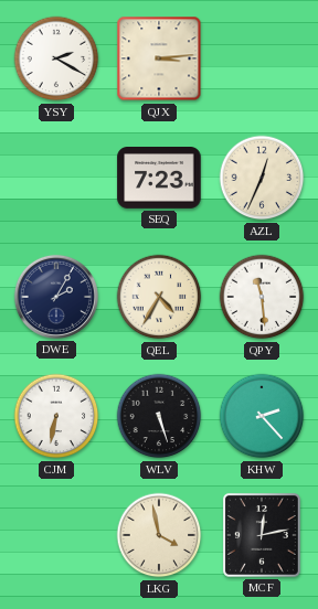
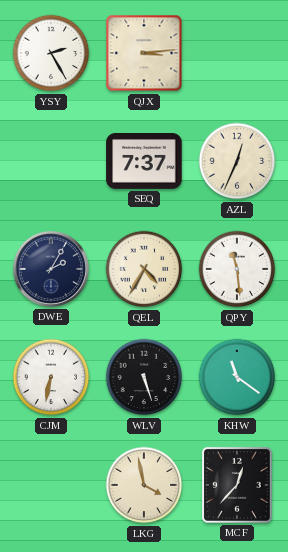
YSY: 2:20 -> 2:25
SEQ: 7:23 -> 7:37
KHW: 2:23 -> 11:21
MCF: 12:13 -> 12:37
